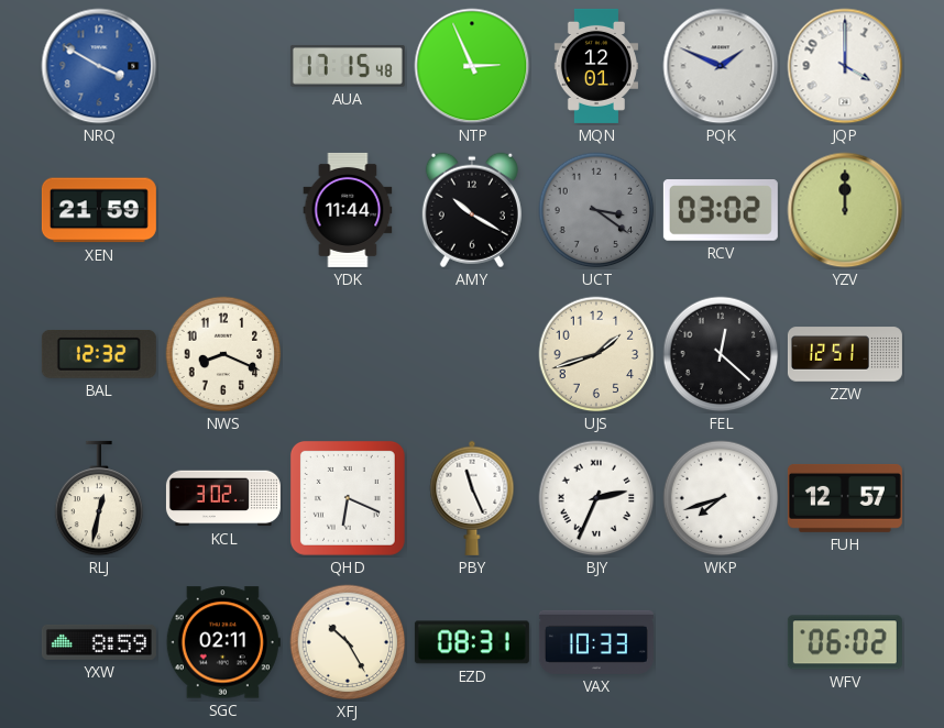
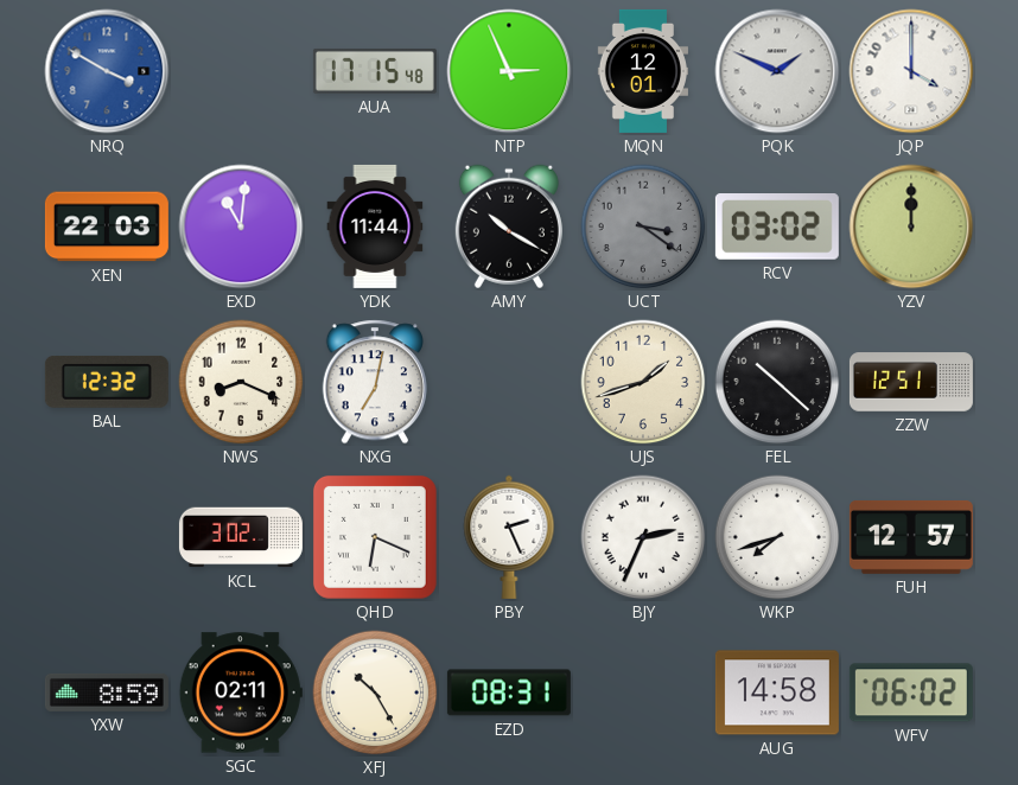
XEN: 21:59 -> 22:03
EXD: none -> 11:01
NXG: none -> 7:02
FEL: 12:22 -> 10:22
RLJ: 12:32 -> none
PBY: 11:26 -> 2:26
VAX: 10:33 -> none
AUG: none -> 14:58
